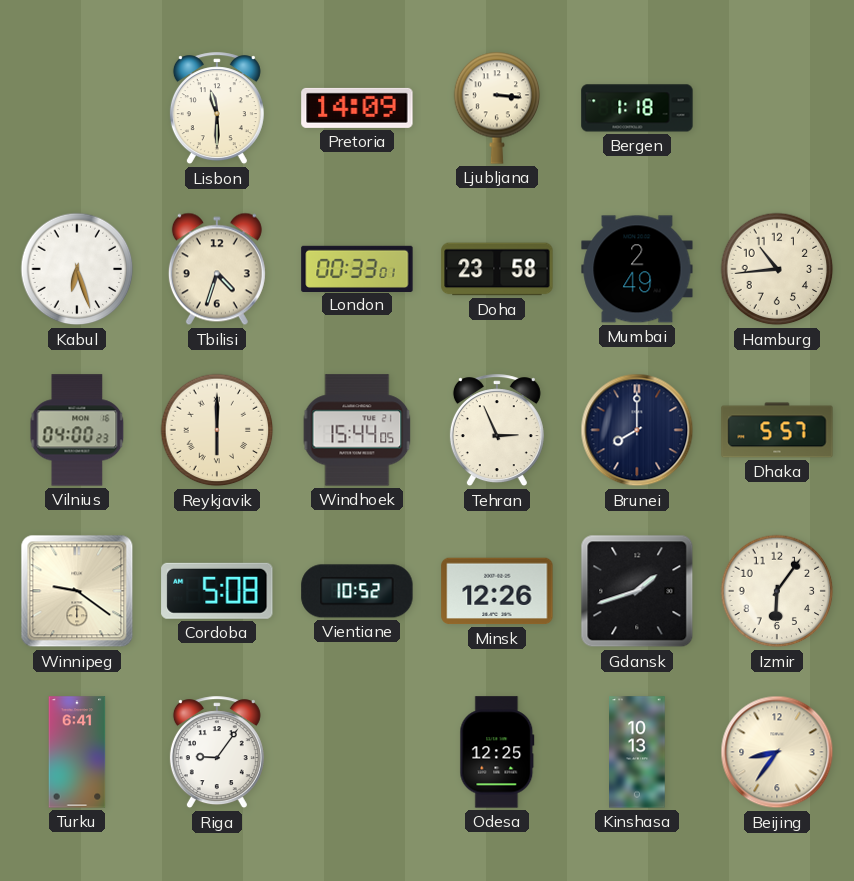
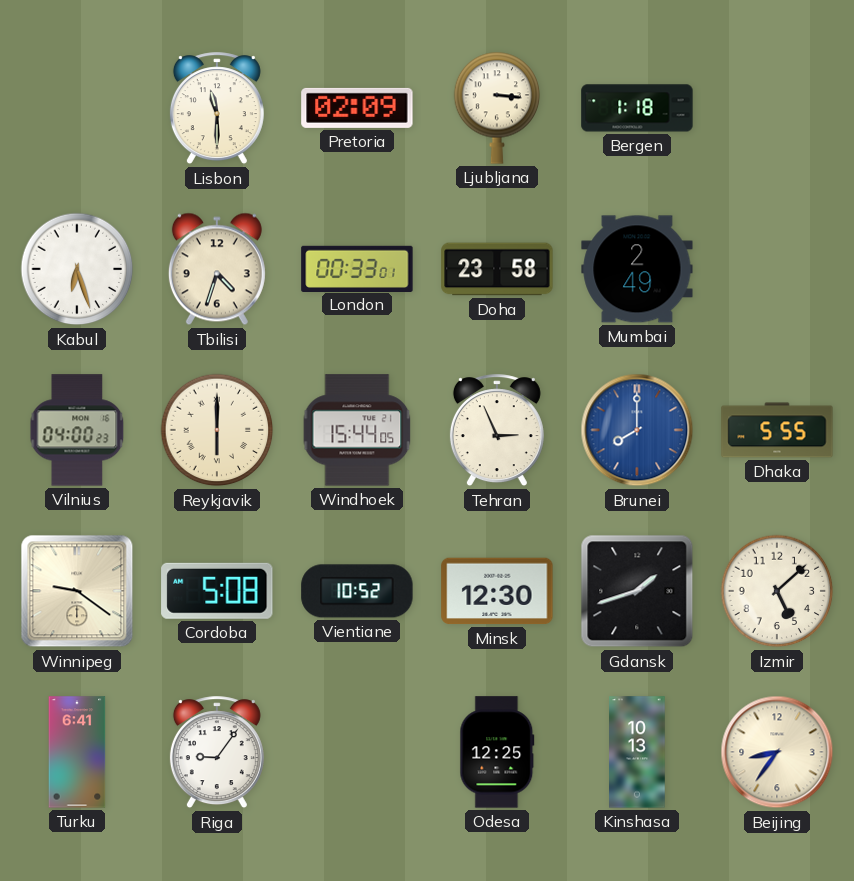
Pretoria: 14:09 -> 02:09
Hamburg: 10:44 -> none
Brunei dial: navy -> blue
Dhaka: 5:57 -> 5:55
Minsk: 12:26 -> 12:30
Izmir: 6:06 -> 5:08
